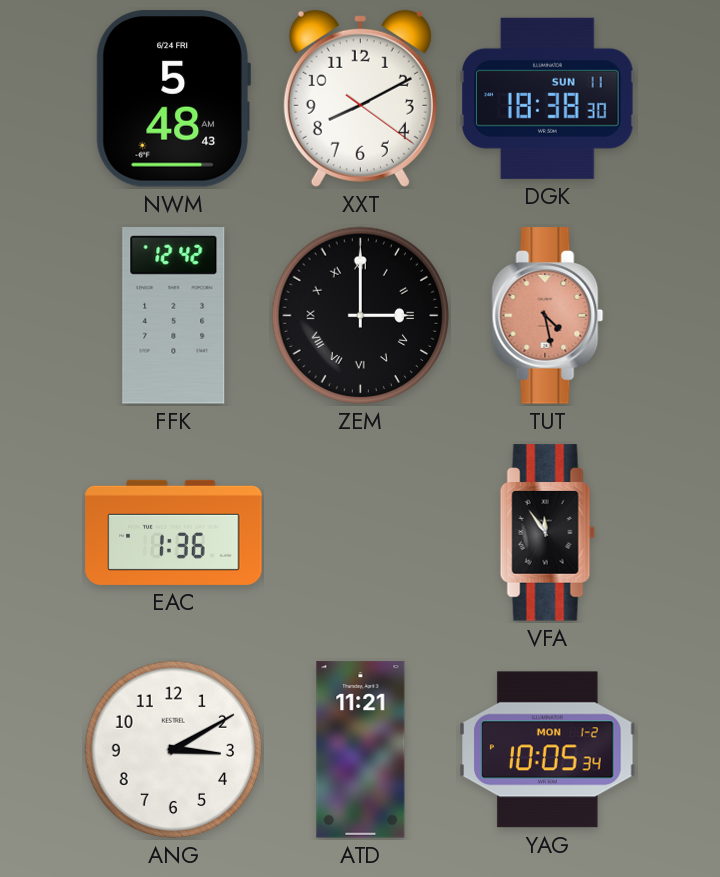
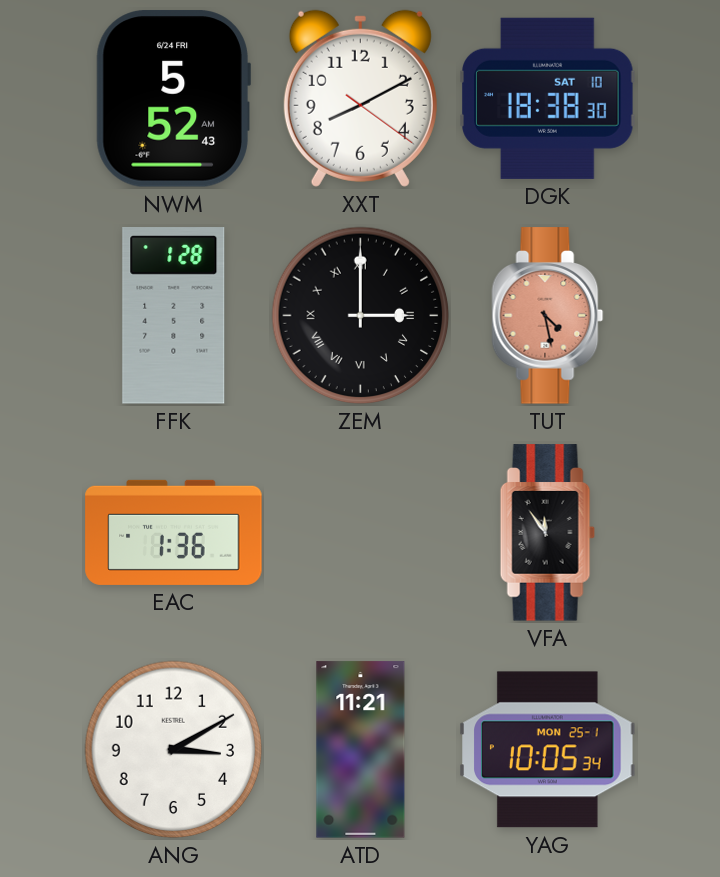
NWM: 5:48 -> 5:52
DGK date: SUN 11 -> SAT 10
FFK: 12:42 -> 1:28
YAG date: MON 1-2 -> MON 25-1
